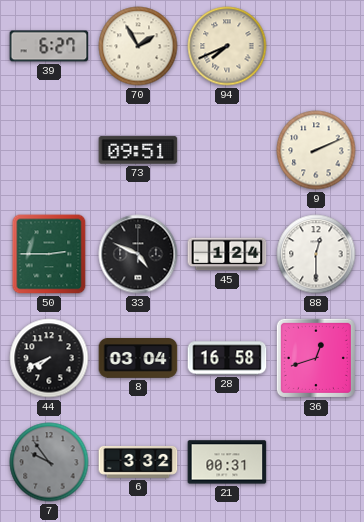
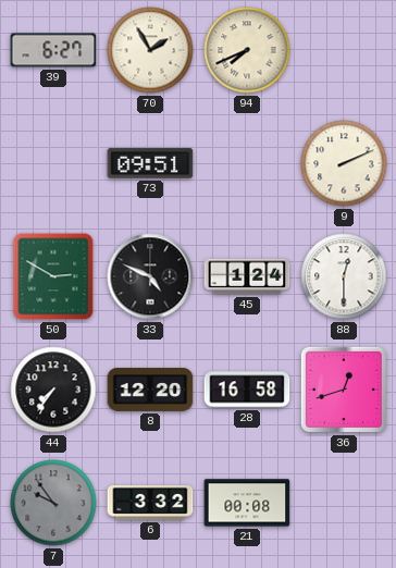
50: 2:45 -> 2:50
44: 7:41 -> 7:36
8: 03:04 -> 12:20
21: 00:31 -> 00:08
